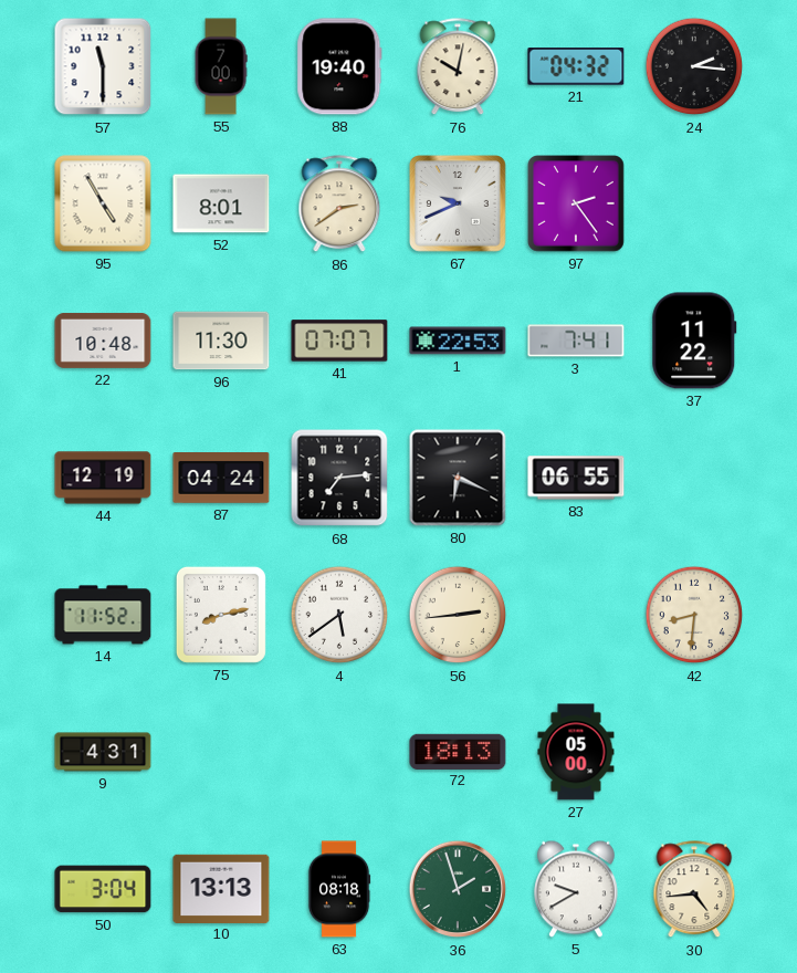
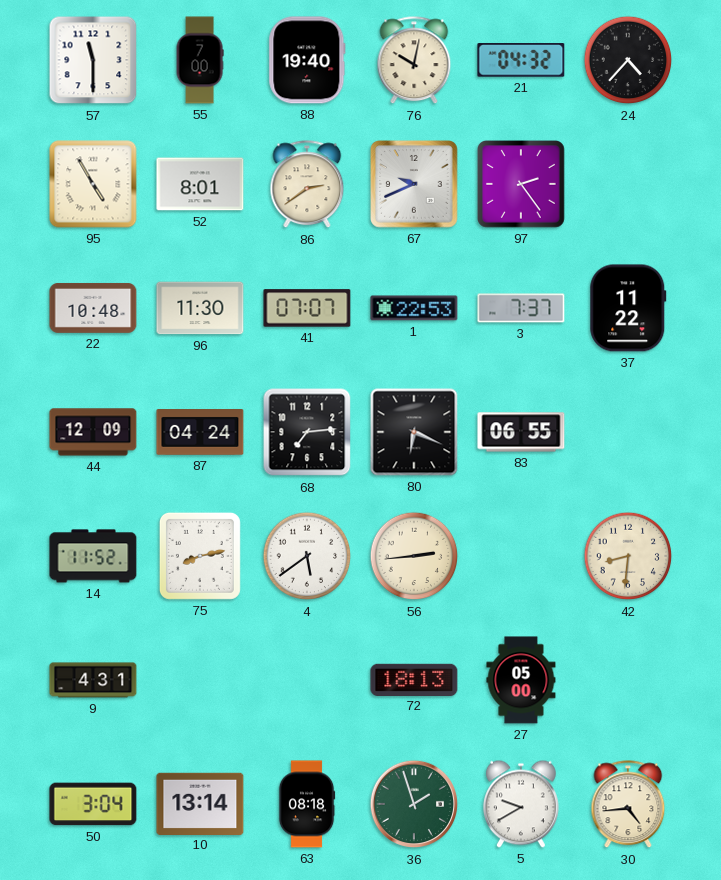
24: 2:16 -> 4:37
3: 7:41 -> 7:37
44: 12:19 -> 12:09
10: 13:13 -> 13:14
